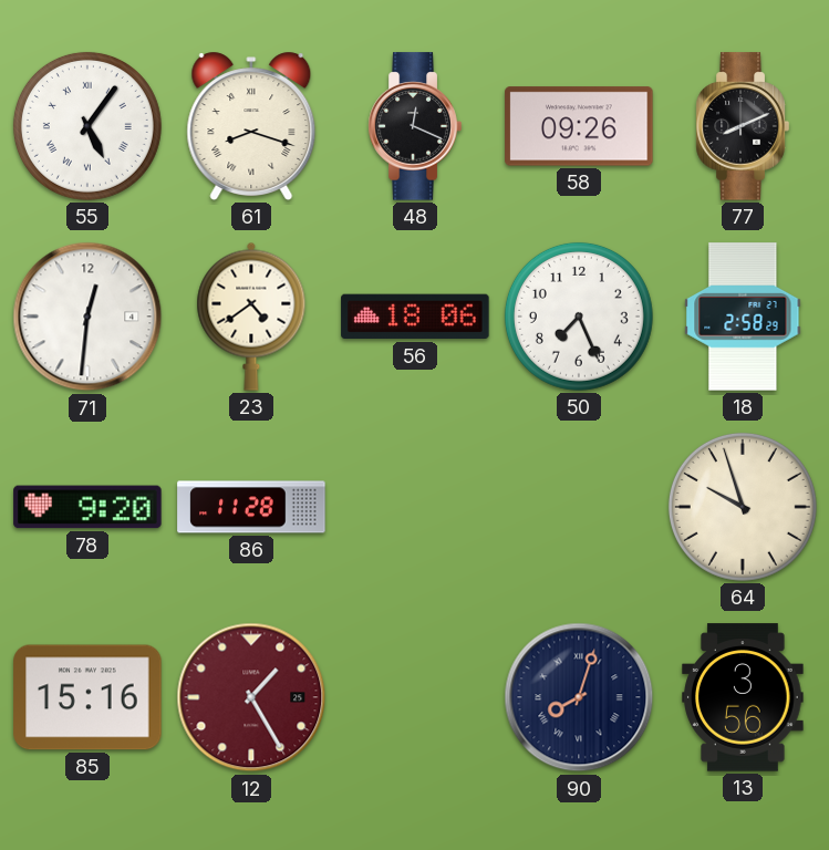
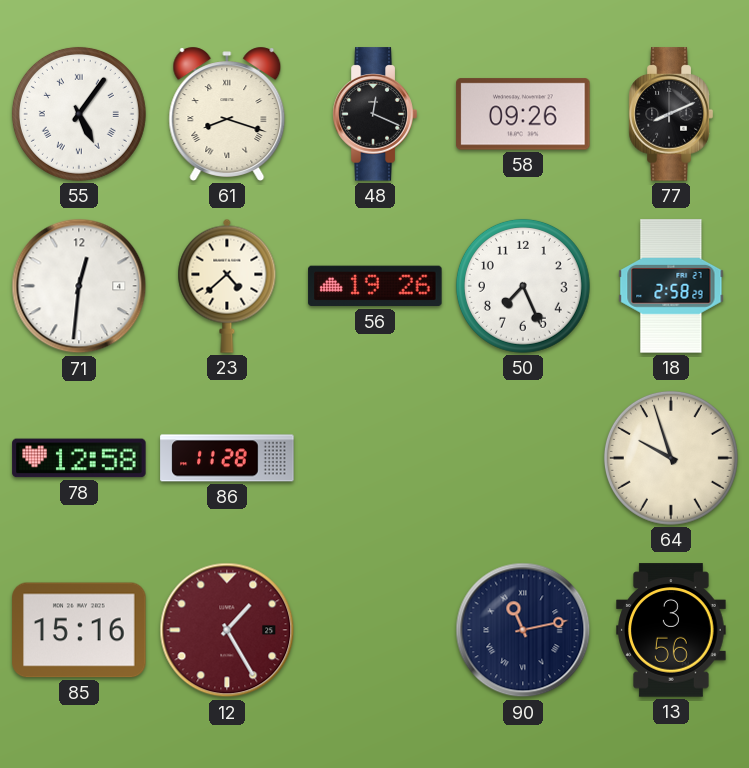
23: 4:39 -> 4:38
56: 18:06 -> 19:26
78: 9:20 -> 12:58
90: 8:03 -> 11:13
